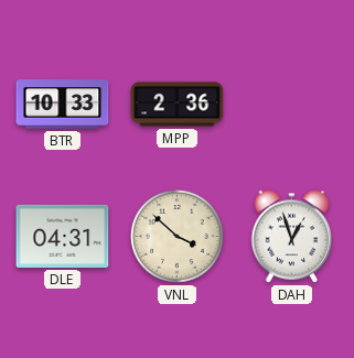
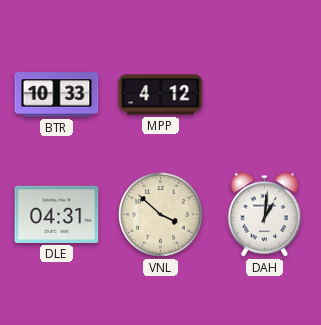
MPP: 2:36 -> 4:12
DAH: 12:57 -> 1:01
